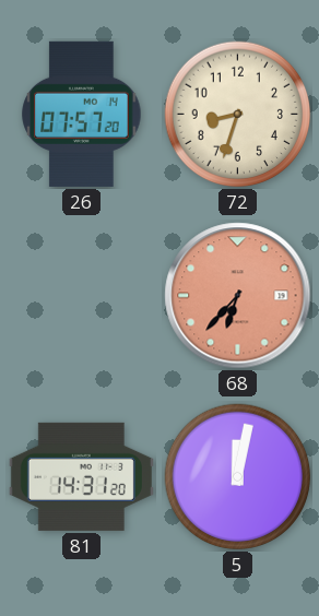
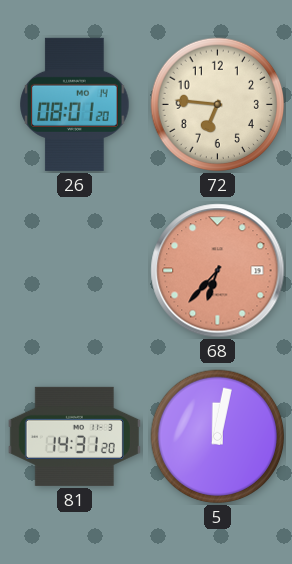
26: 07:57 -> 08:01
72: 8:33 -> 6:46
